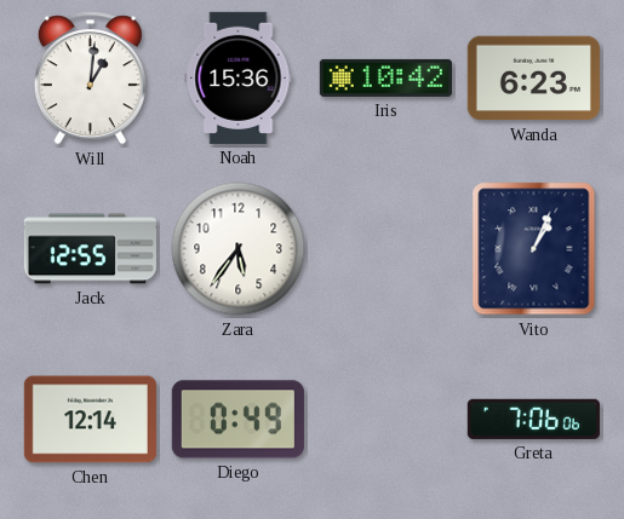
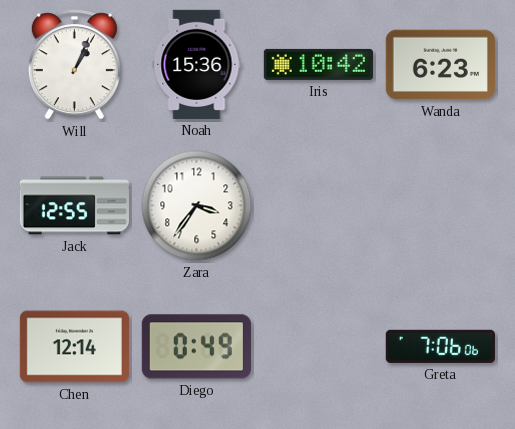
Will: 1:01 -> 1:04
Zara: 5:36 -> 3:36
Vito: 1:04 -> none
